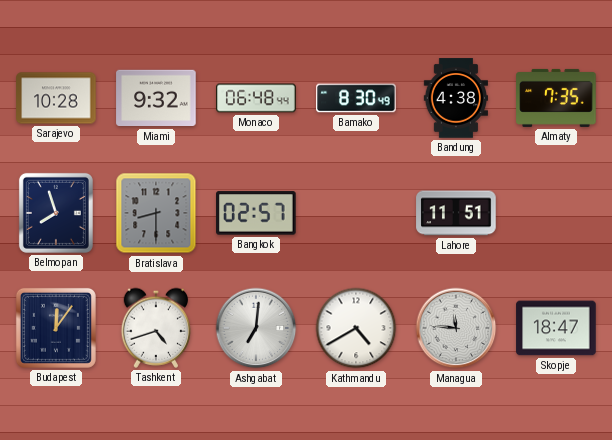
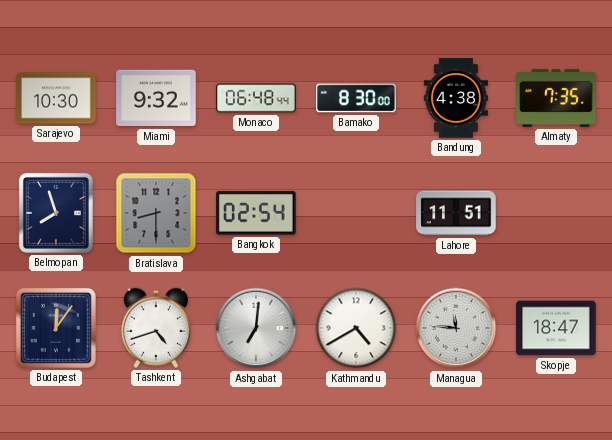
Sarajevo: 10:28 -> 10:30
Bamako: 8:30:49 -> 8:30:00
Bangkok: 02:57 -> 02:54
